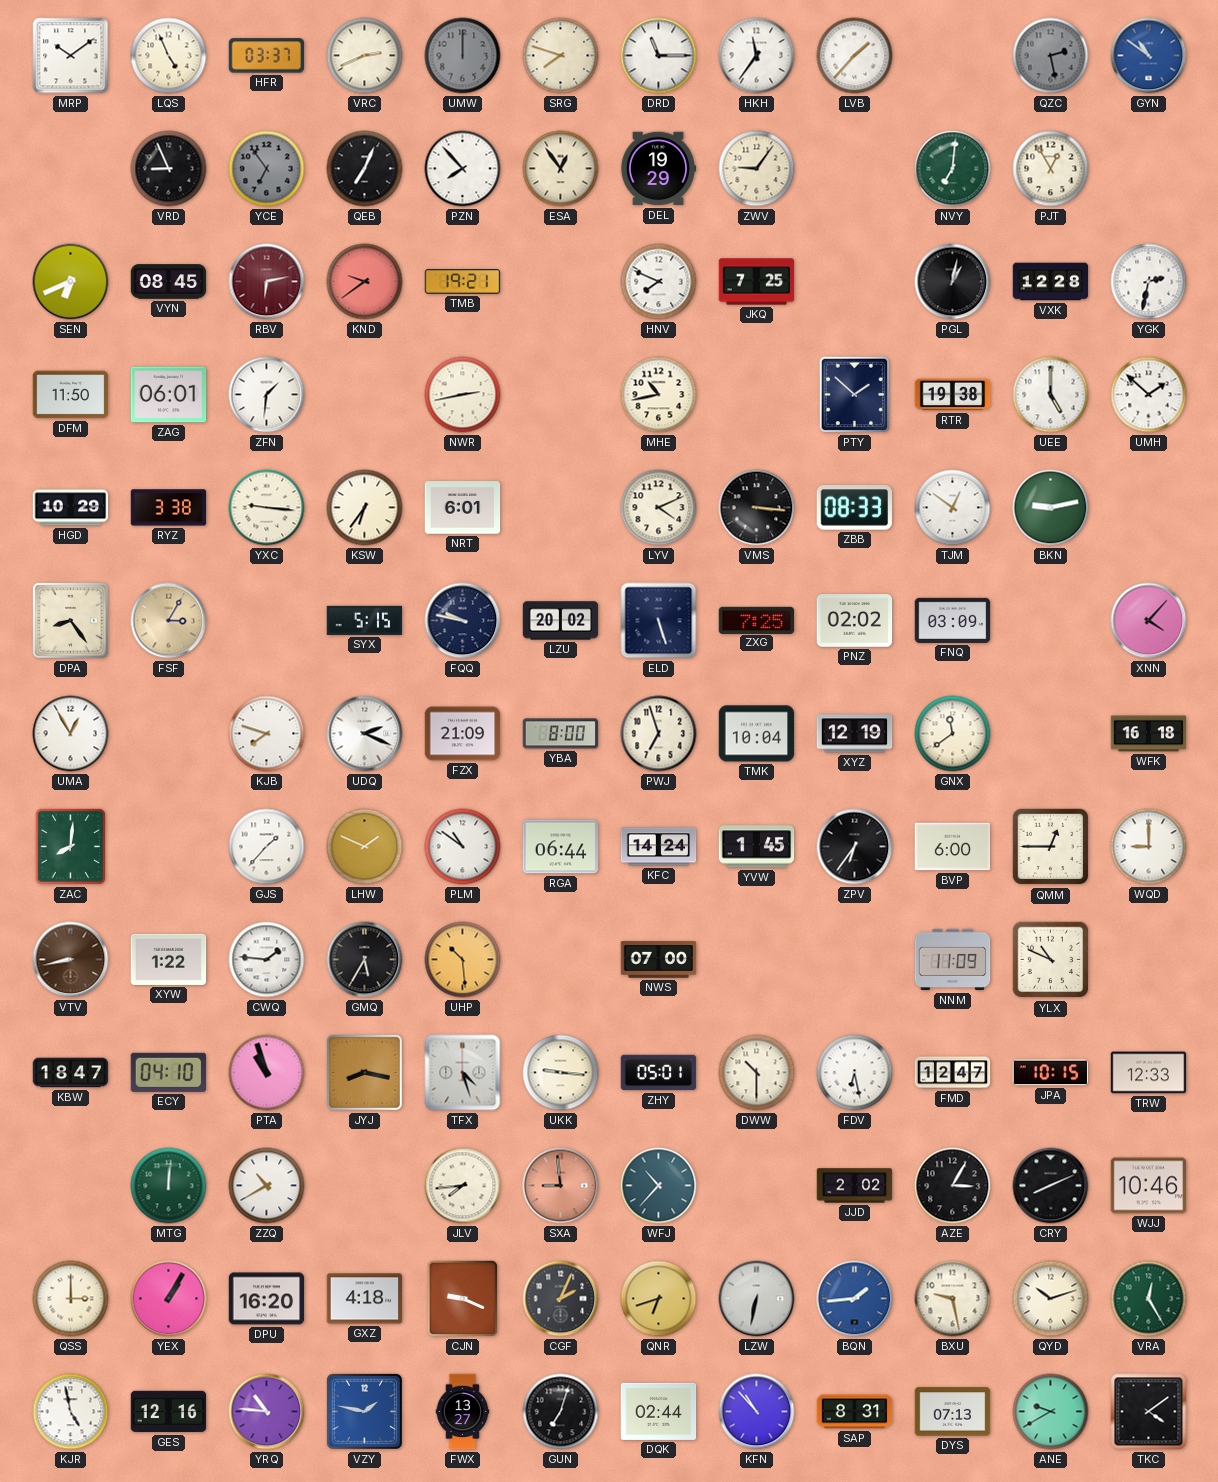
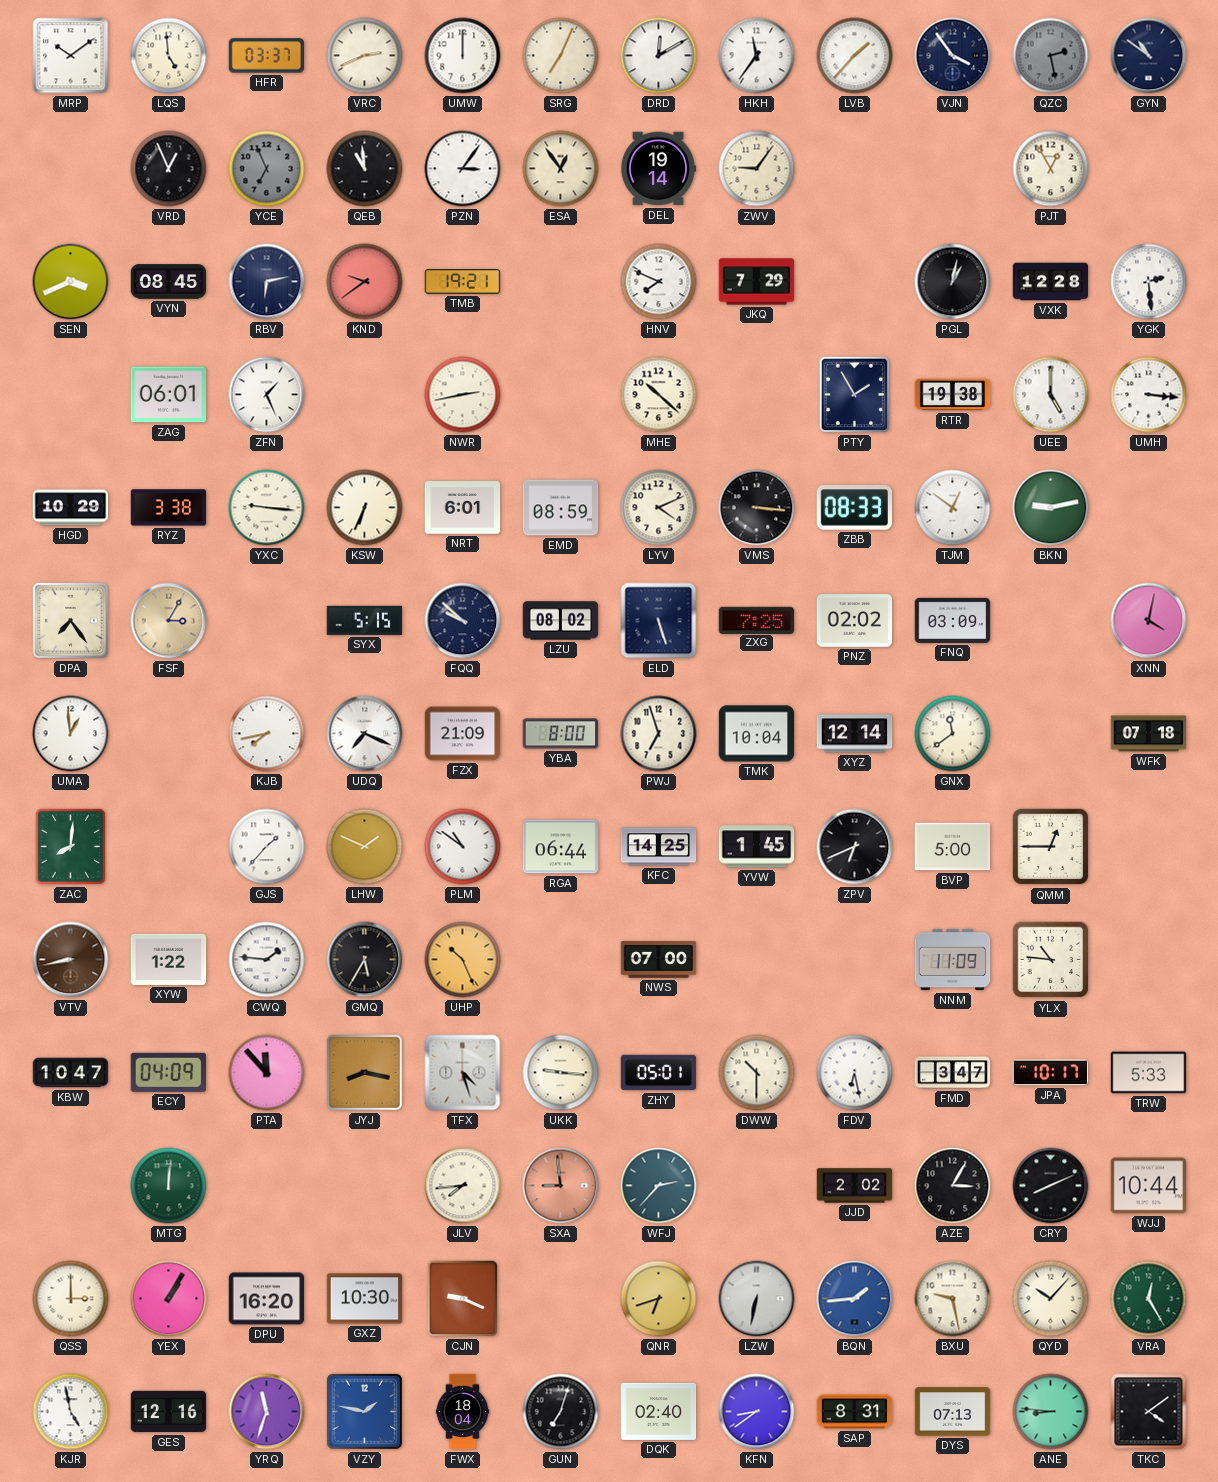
LQS: 4:56 -> 4:59
UMW dial: grey -> white
SRG: 7:48 -> 7:04
DRD: 11:15 -> 12:10
VJN: none -> 3:54
GYN dial: blue -> navy
VRD: 8:56 -> 12:56
YCE: 6:54 -> 6:56
QEB: 7:04 -> 10:59
PZN: 7:53 -> 3:06
DEL: 19:29 -> 19:14
NVY: 7:01 -> none
SEN: 6:41 -> 3:41
RBV dial: burgundy -> navy
JKQ: 7:25 -> 7:29
YGK: 2:32 -> 2:29
DFM: 11:50 -> none
ZFN: 1:31 -> 1:26
MHE: 10:43 -> 10:22
PTY: 1:52 -> 1:55
UMH: 1:52 -> 3:16
KSW: 6:36 -> 6:34
EMD: none -> 08:59
DPA: 8:24 -> 7:24
FQQ: 9:47 -> 9:52
LZU: 20:02 -> 08:02
XNN: 4:07 -> 4:02
UMA: 12:55 -> 12:59
KJB: 7:48 -> 7:43
UDQ: 2:19 -> 7:19
XYZ: 12:19 -> 12:14
WFK: 16:18 -> 07:18
KFC: 14:24 -> 14:25
ZPV: 6:36 -> 6:41
BVP: 6:00 -> 5:00
WQD: 9:00 -> none
UHP: 10:29 -> 10:26
YLX: 10:49 -> 10:46
KBW: 18:47 -> 10:47
ECY: 04:10 -> 04:09
PTA: 10:57 -> 11:53
FMD: 12:47 -> 3:47
JPA: 10:15 -> 10:17
TRW: 12:33 -> 5:33
ZZQ: 10:40 -> none
WFJ: 10:37 -> 2:37
WJJ: 10:46 -> 10:44
GXZ: 4:18 -> 10:30
CGF: 2:04 -> none
QYD: 10:12 -> 10:07
YRQ: 10:46 -> 11:33
FWX: 13:27 -> 18:04
DQK: 02:44 -> 02:40
KFN: 10:53 -> 8:39
ANE: 9:40 -> 8:46
